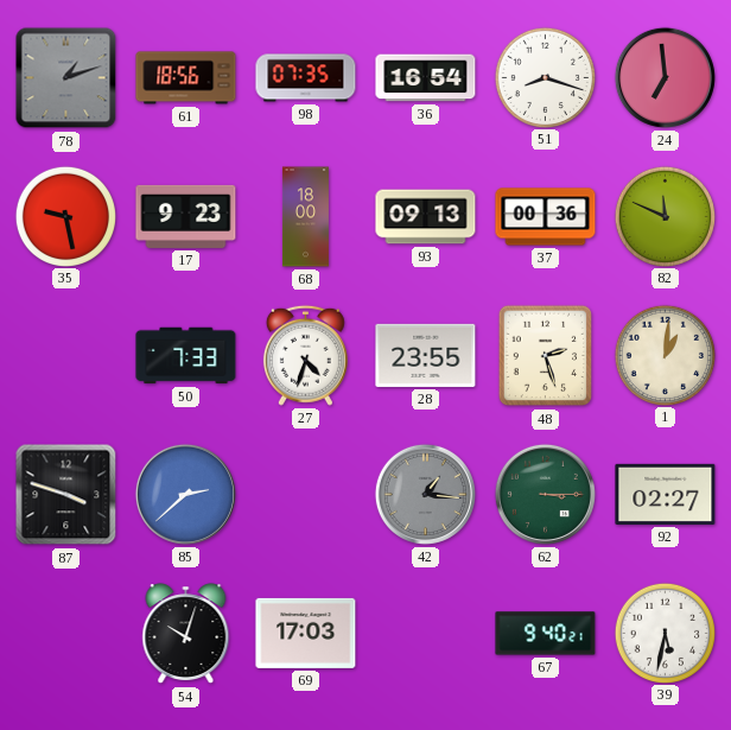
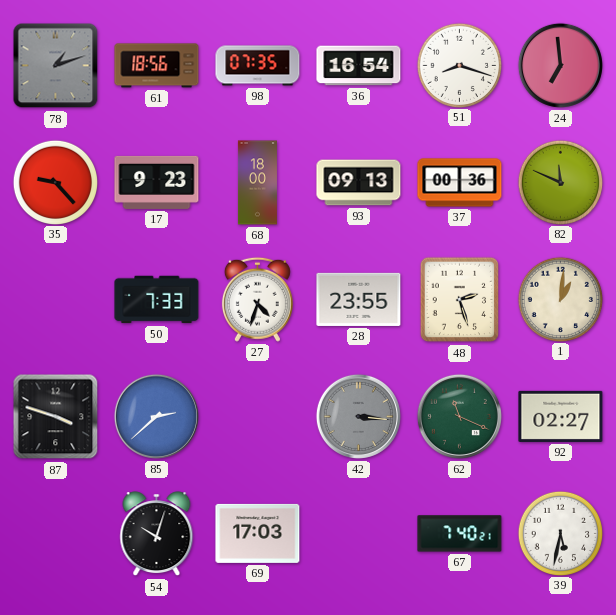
35: 9:28 -> 9:23
42: 1:16 -> 3:16
62: 3:15 -> 11:19
67: 9:40 -> 7:40
